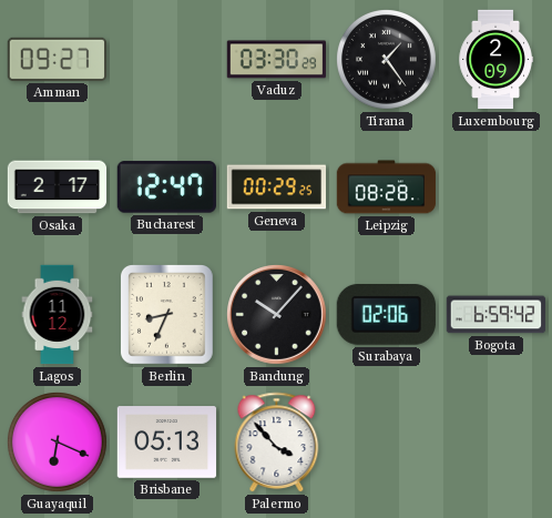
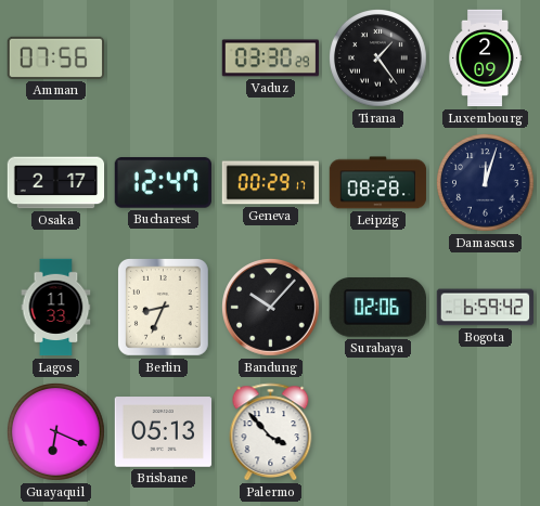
Amman: 09:27 -> 07:56
Geneva: 00:29:25 -> 00:29:17
Damascus: none -> 12:03
Lagos: 11:12 -> 11:33
